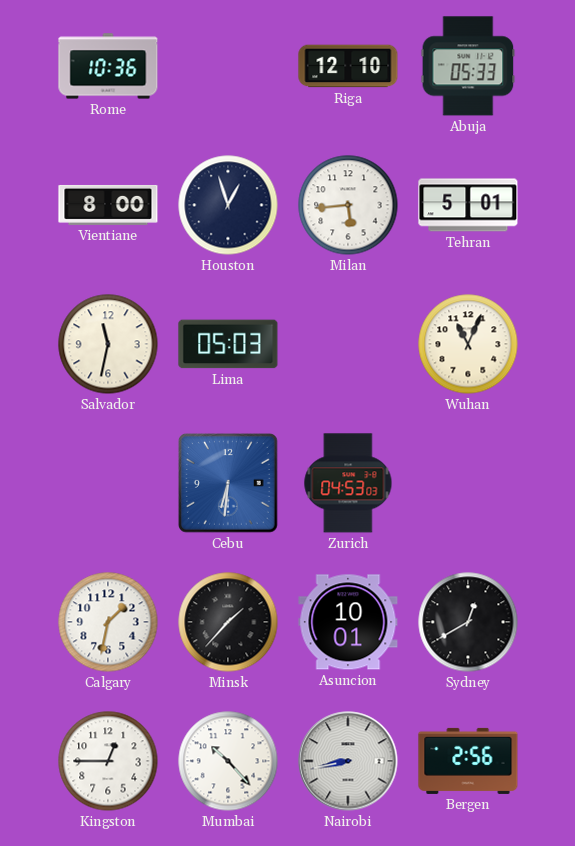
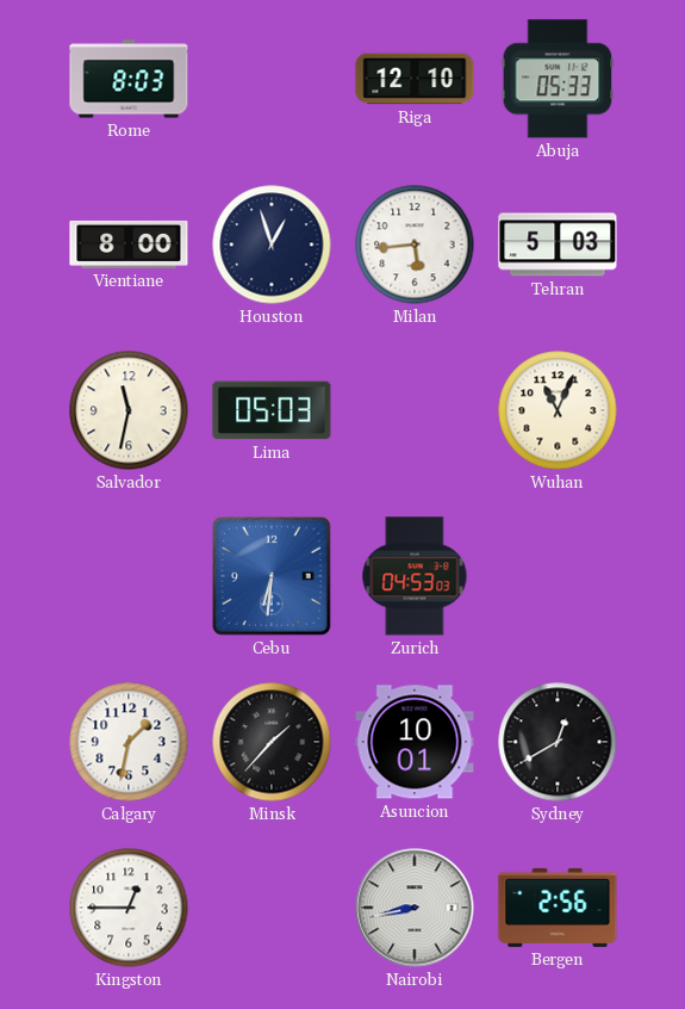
Rome: 10:36 -> 8:03
Tehran: 5:01 -> 5:03
Mumbai: 10:23 -> none
